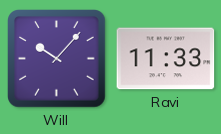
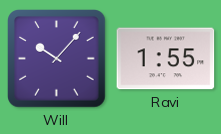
Ravi: 11:33 -> 1:55
